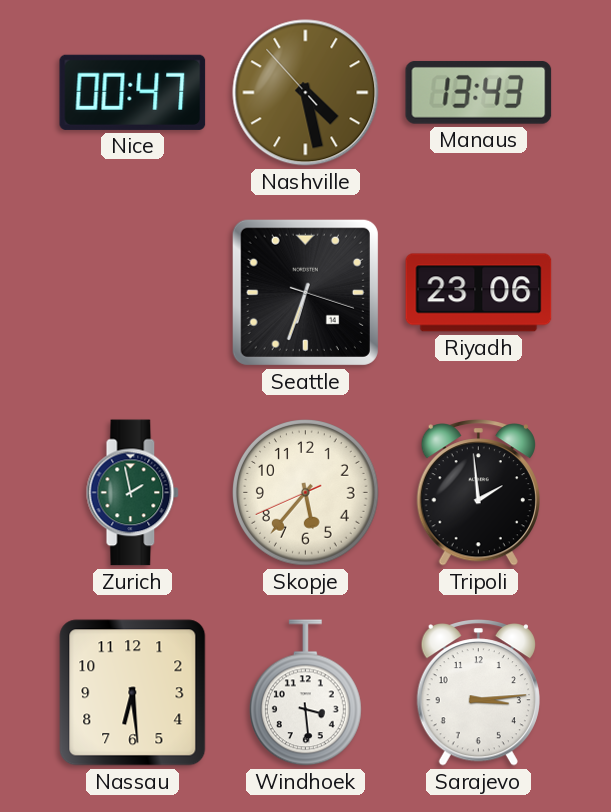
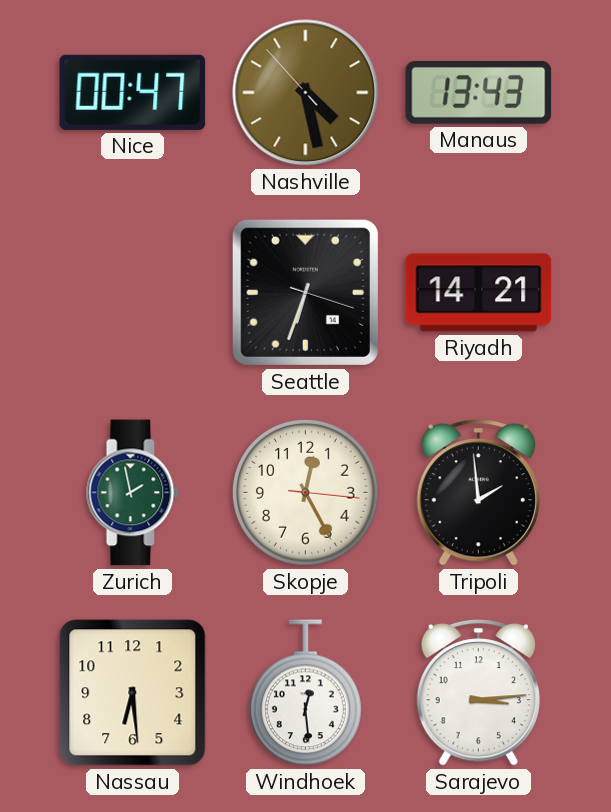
Riyadh: 23:06 -> 14:21
Skopje: 5:36 -> 12:25
Windhoek: 3:29 -> 12:29
